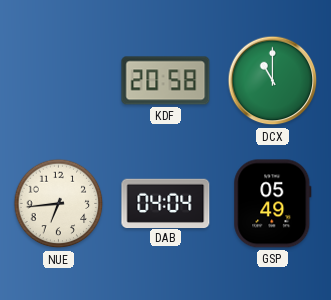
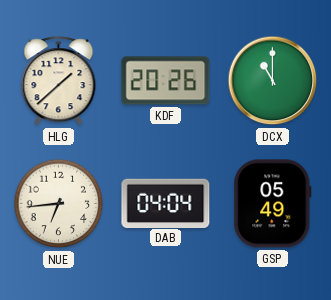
HLG: none -> 1:38
KDF: 20:58 -> 20:26
